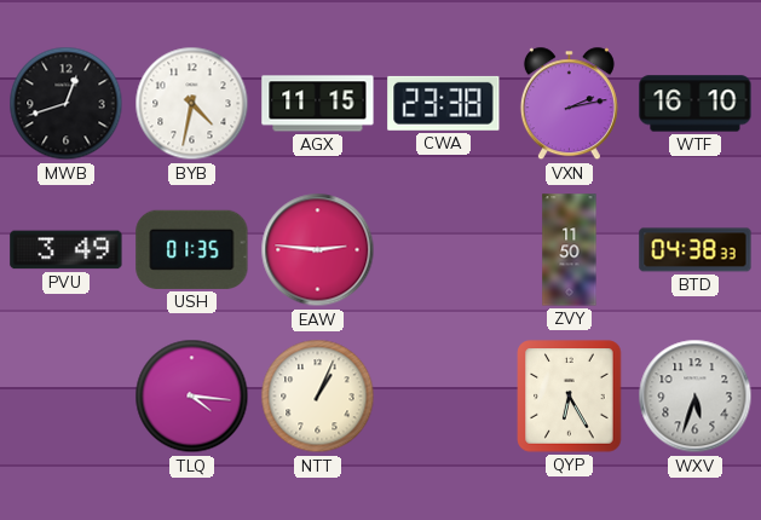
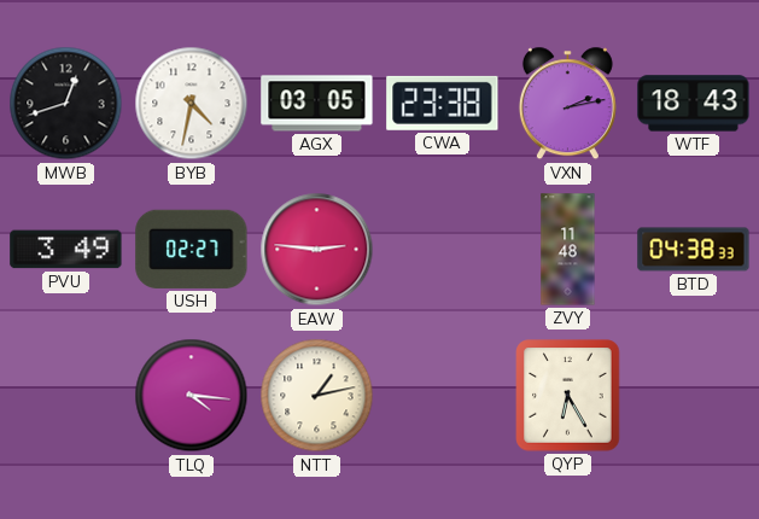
AGX: 11:15 -> 03:05
WTF: 16:10 -> 18:43
USH: 01:35 -> 02:27
ZVY: 11:50 -> 11:48
NTT: 1:04 -> 1:13
WXV: 5:33 -> none
